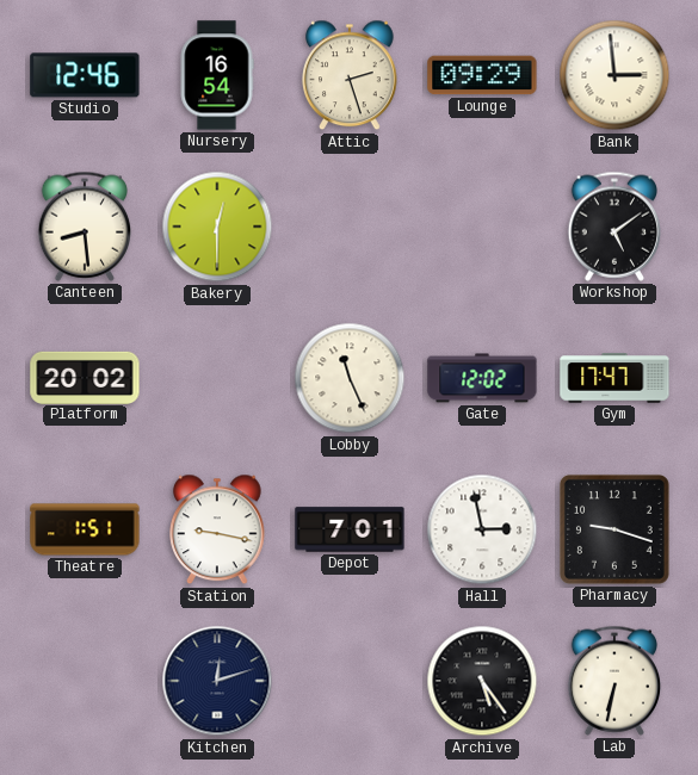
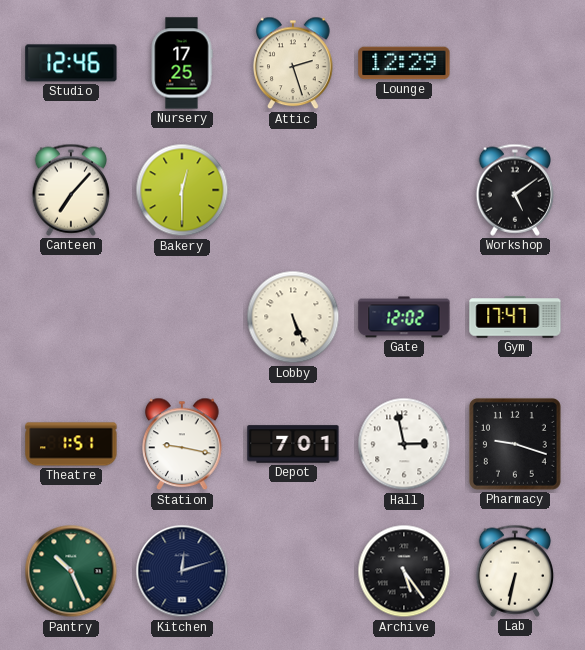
Nursery: 16:54 -> 17:25
Lounge: 09:29 -> 12:29
Bank: 2:59 -> none
Canteen: 8:29 -> 7:07
Platform: 20:02 -> none
Lobby: 11:26 -> 5:26
Pantry: none -> 10:26
